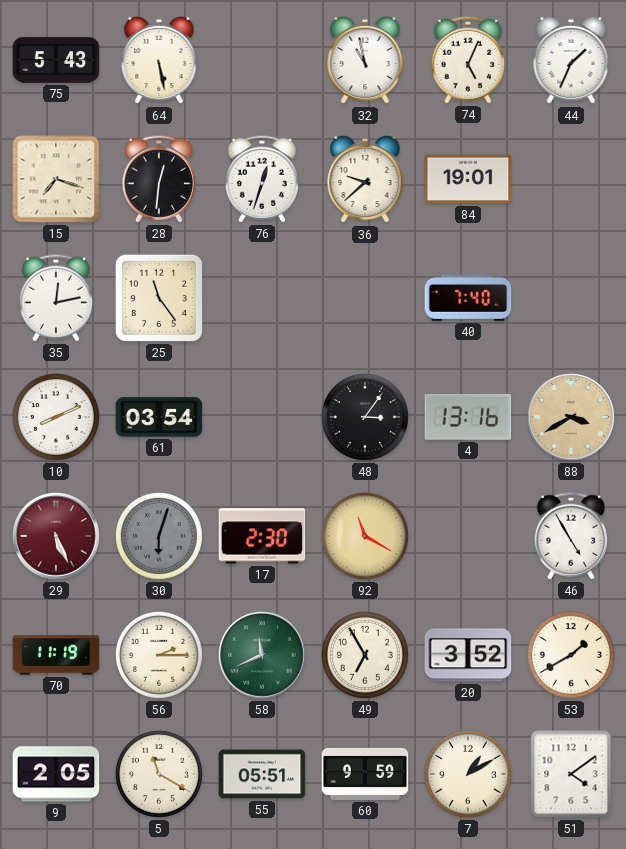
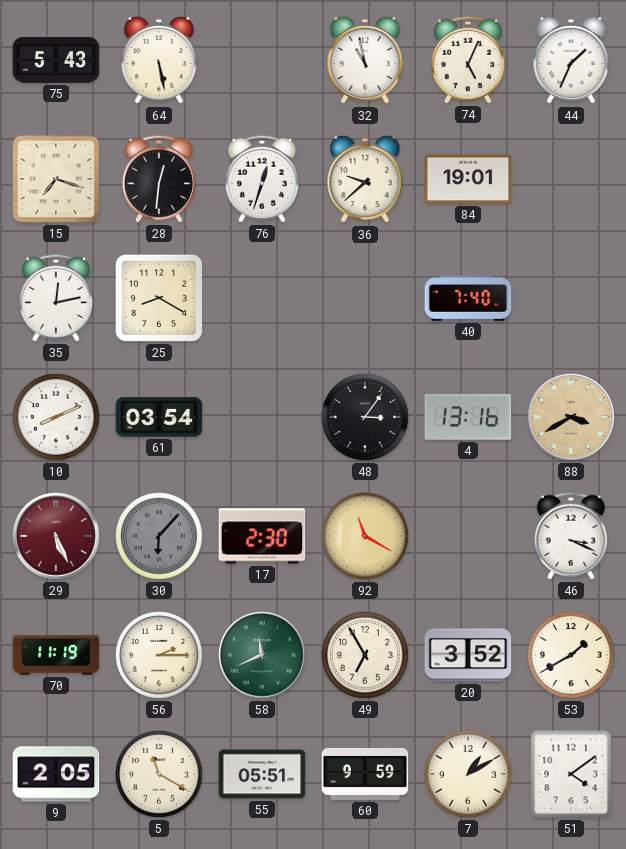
25: 11:24 -> 8:20
30: 6:03 -> 6:07
46: 4:55 -> 3:19
